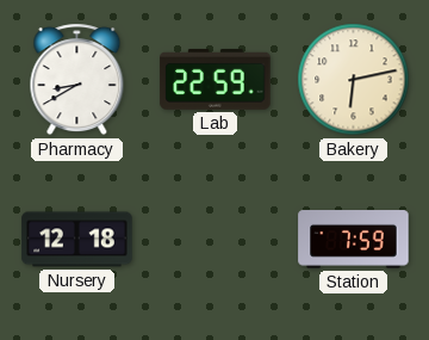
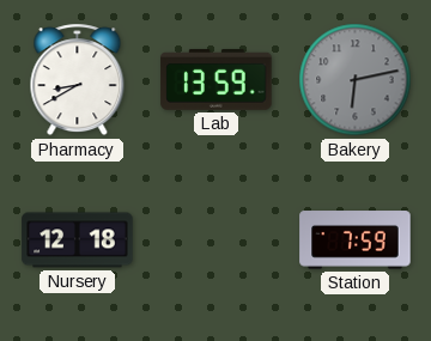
Lab: 22:59 -> 13:59
Bakery dial: cream -> grey
